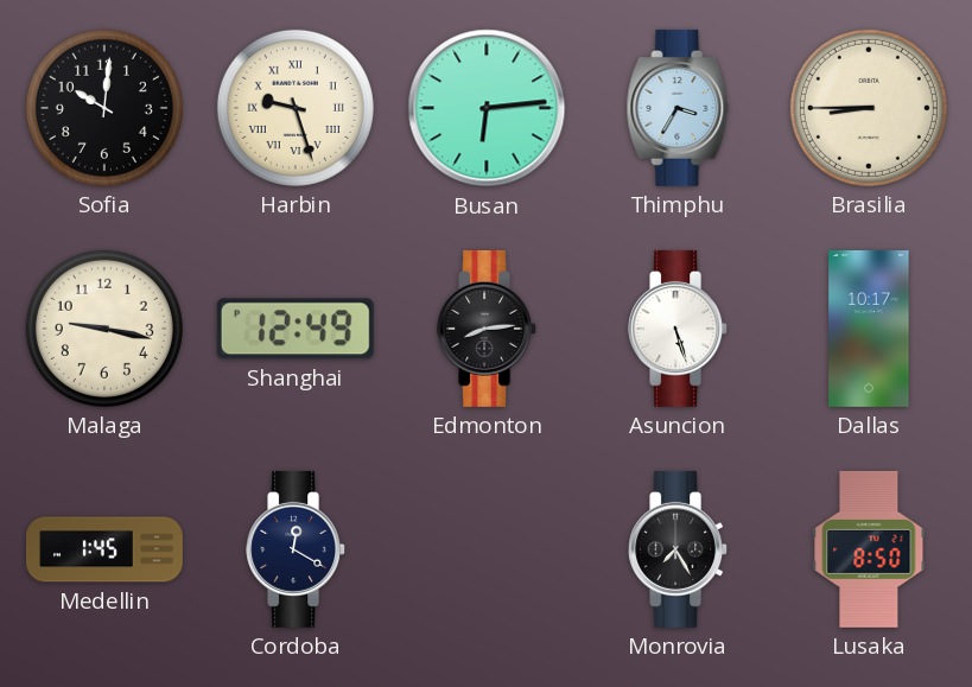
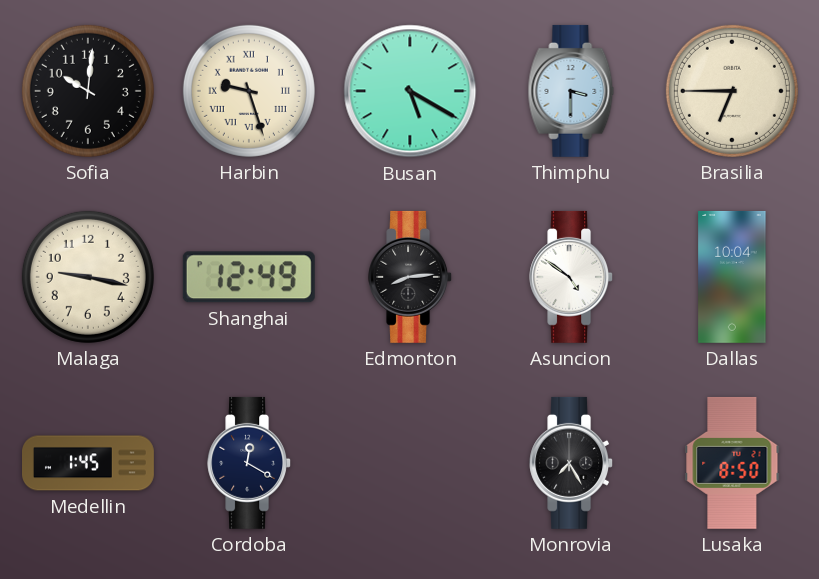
Busan: 6:14 -> 5:20
Thimphu: 3:35 -> 3:30
Brasilia: 8:45 -> 6:45
Asuncion: 5:27 -> 4:51
Dallas: 10:17 -> 10:04
